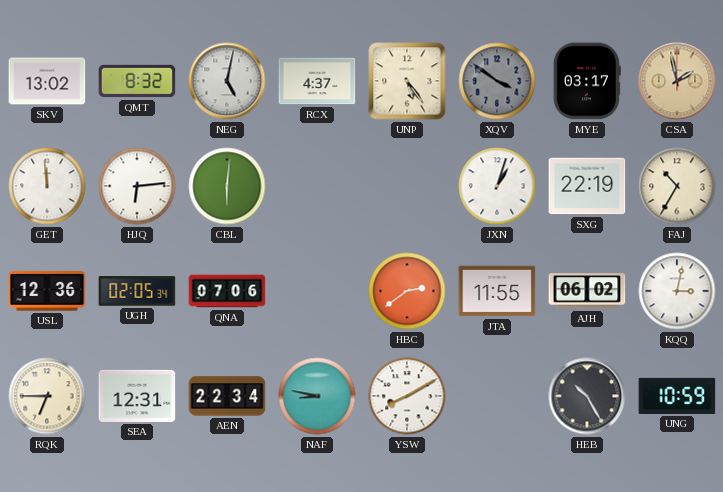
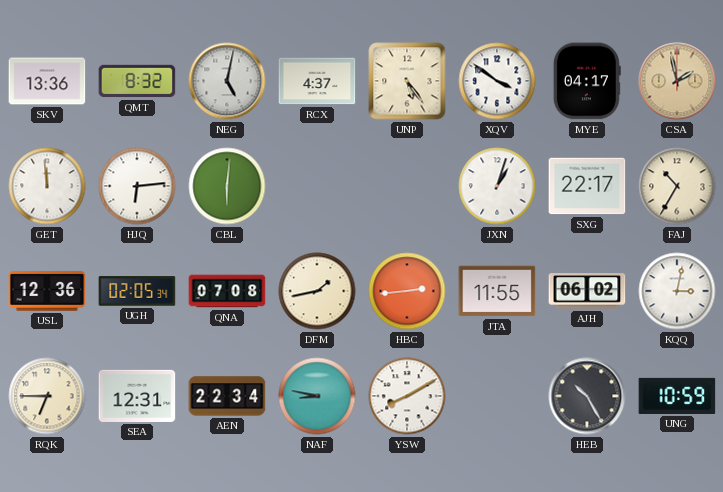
SKV: 13:02 -> 13:36
XQV dial: grey -> white
MYE: 03:17 -> 04:17
SXG: 22:19 -> 22:17
QNA: 07:06 -> 07:08
DFM: none -> 1:43
HBC: 2:39 -> 2:44
